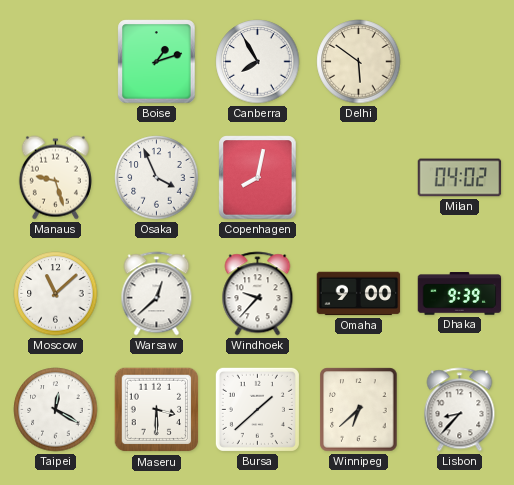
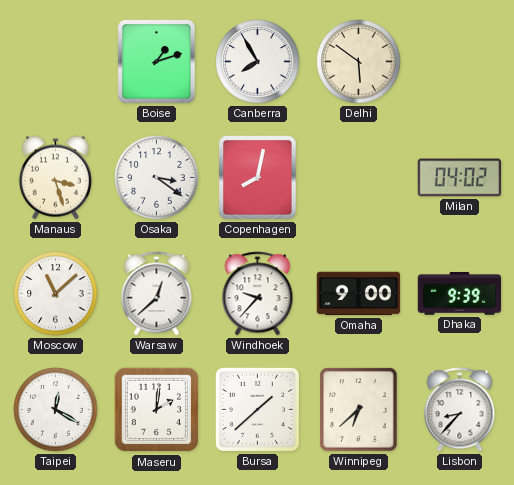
Manaus: 9:27 -> 3:27
Osaka: 3:56 -> 3:21
Maseru: 3:30 -> 2:01
